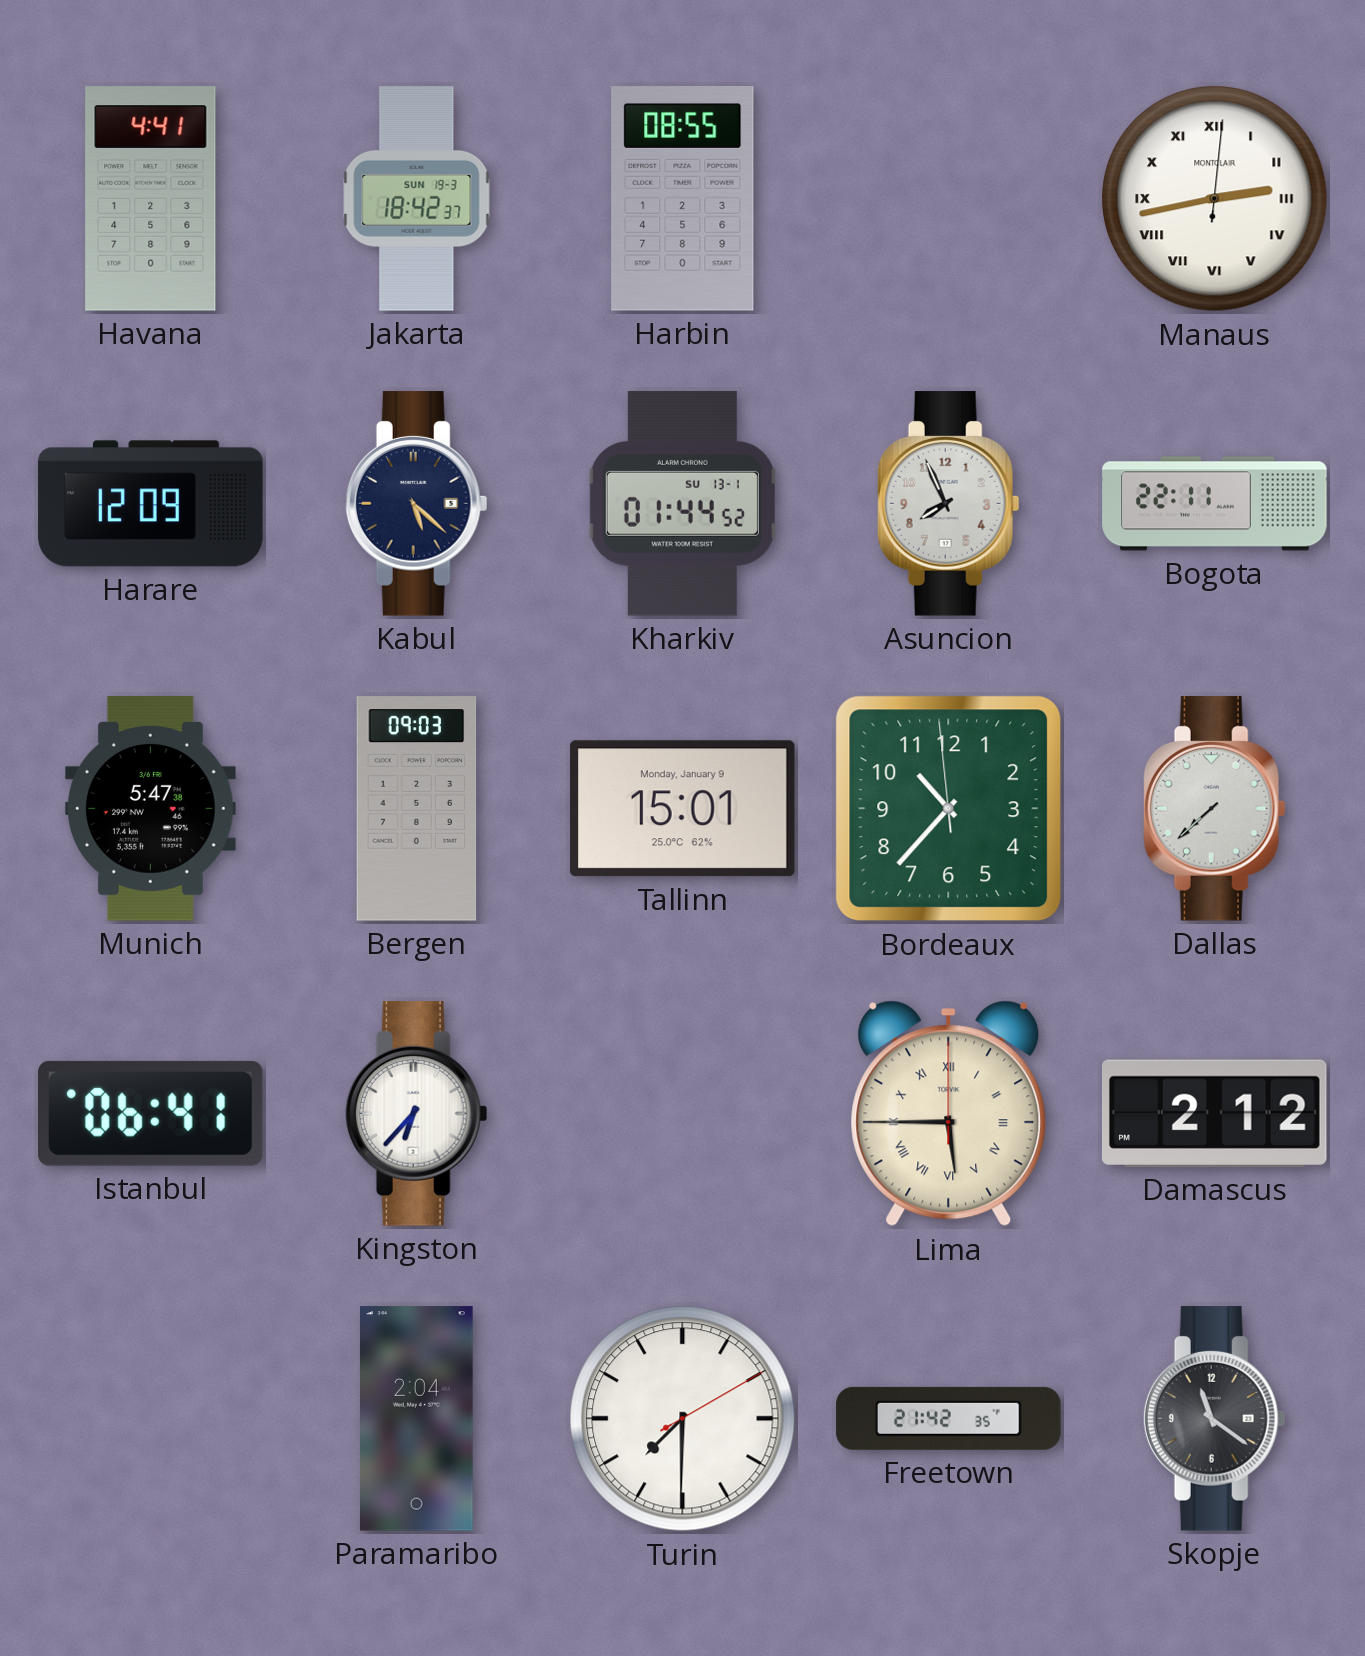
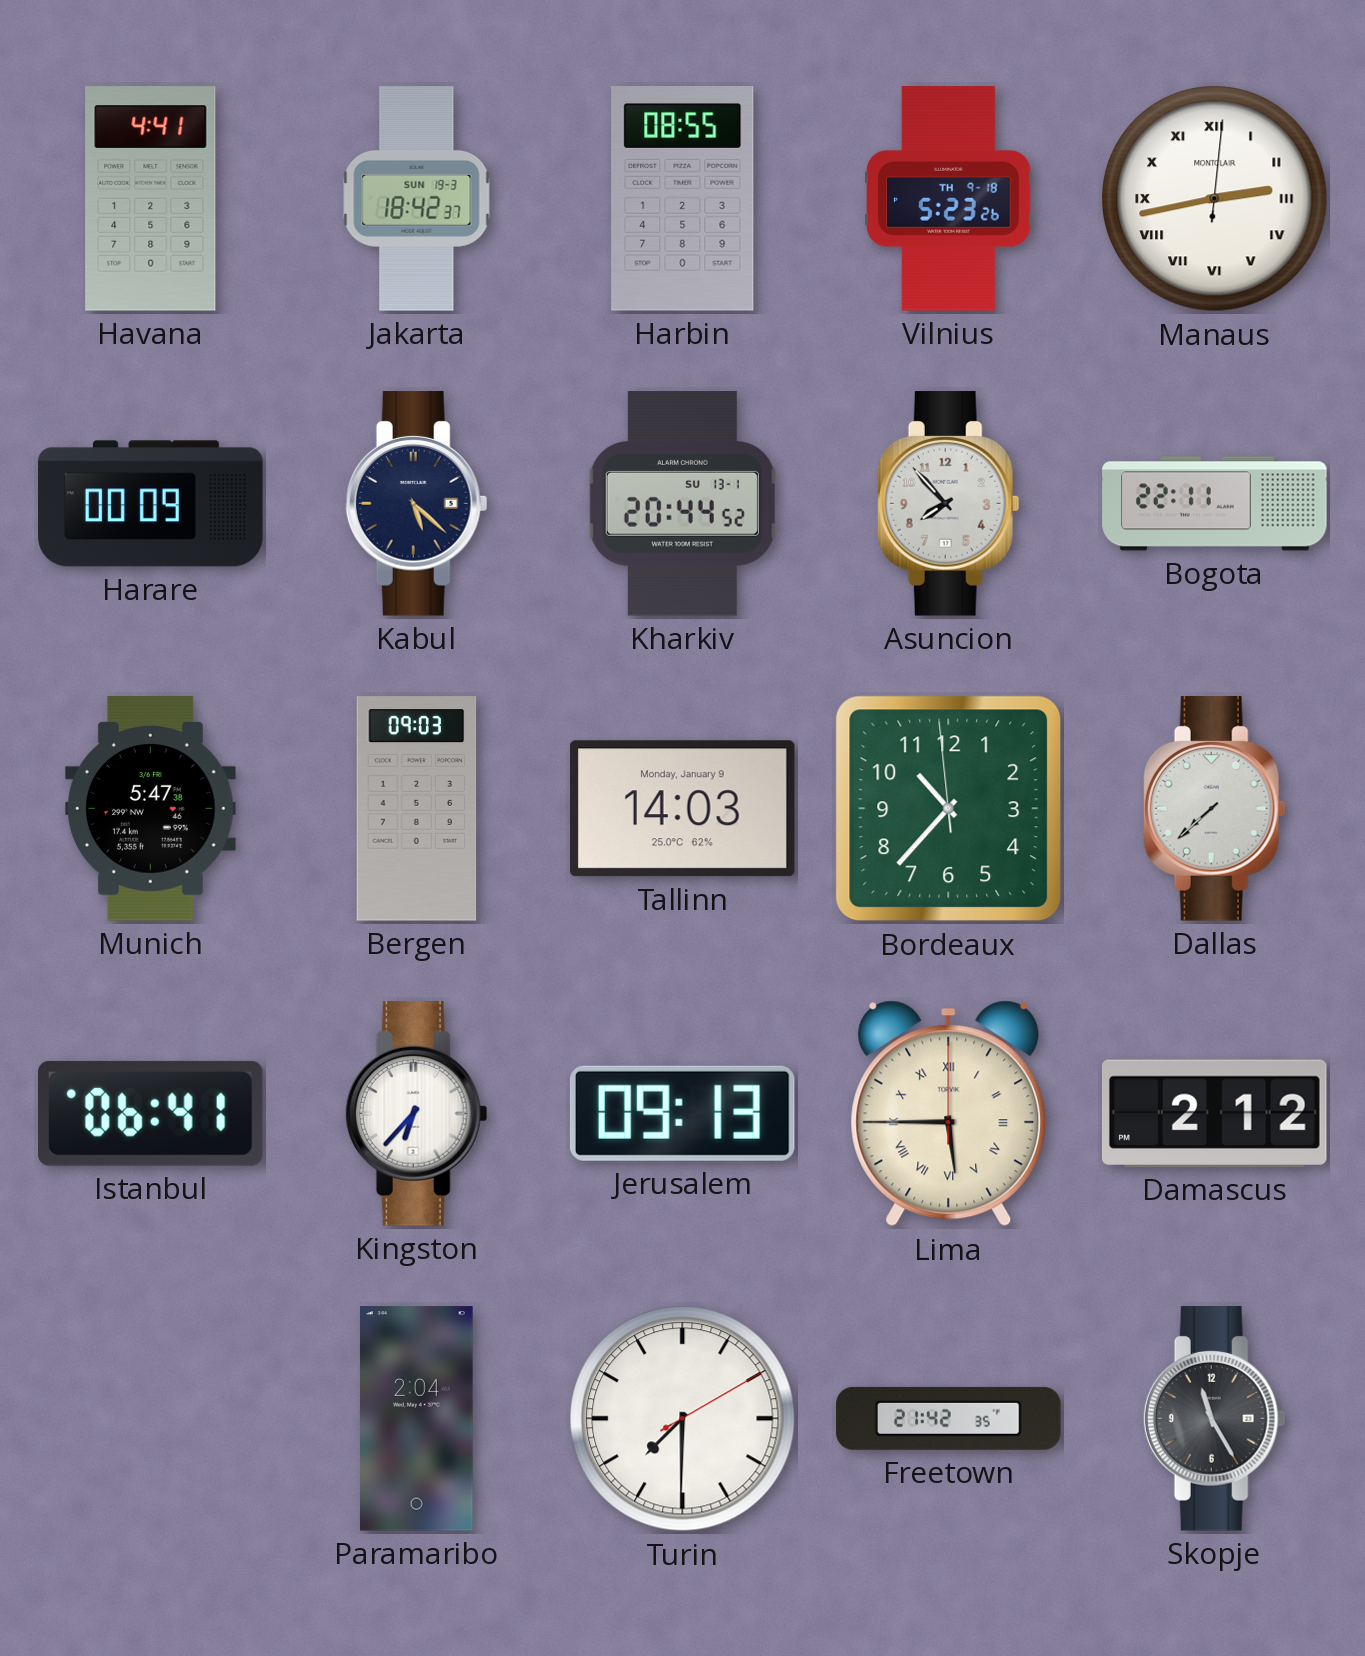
Vilnius: none -> 5:23
Harare: 12:09 -> 00:09
Kharkiv: 01:44 -> 20:44
Asuncion: 7:56 -> 7:53
Tallinn: 15:01 -> 14:03
Jerusalem: none -> 09:13
Skopje: 11:21 -> 11:25
